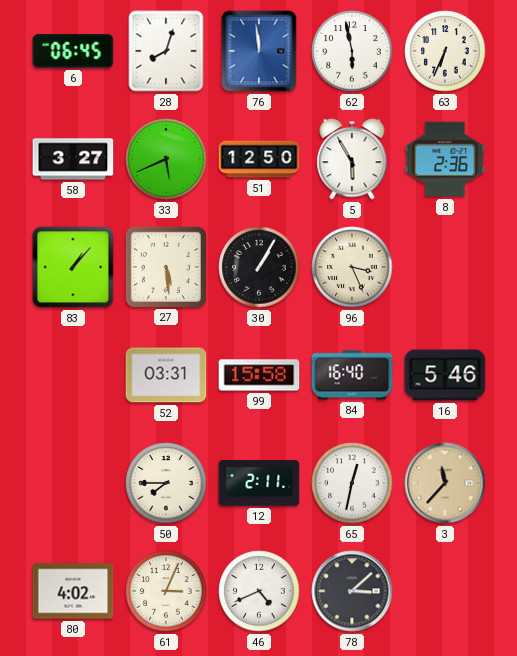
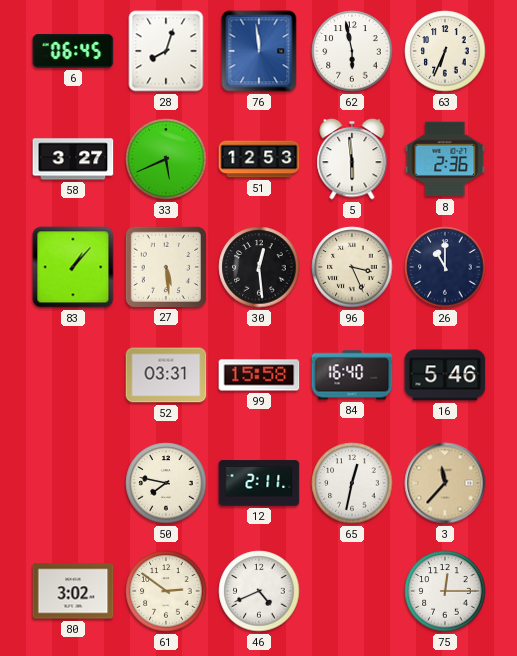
51: 12:50 -> 12:53
5: 5:55 -> 5:59
30: 1:05 -> 12:29
26: none -> 11:00
50: 7:45 -> 7:47
80: 4:02 -> 3:02
61: 3:04 -> 2:51
78: 3:08 -> none
75: none -> 12:15
